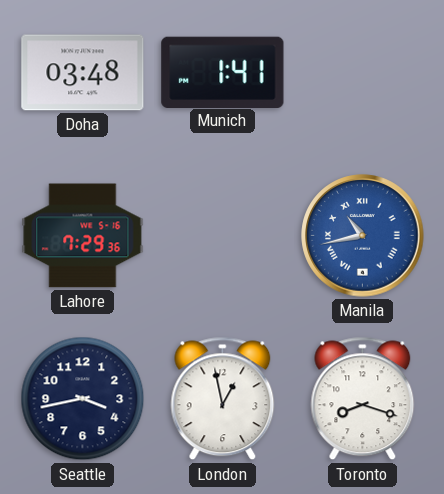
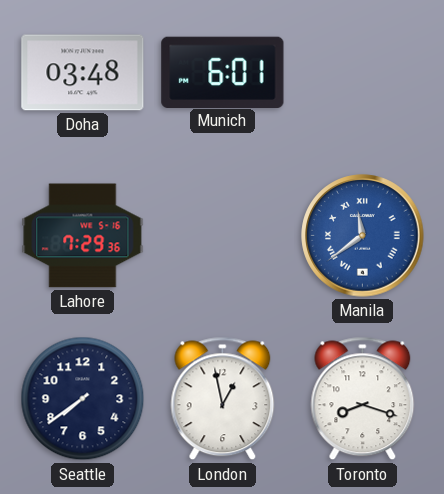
Munich: 1:41 -> 6:01
Manila: 10:43 -> 11:39
Seattle: 3:43 -> 7:39
